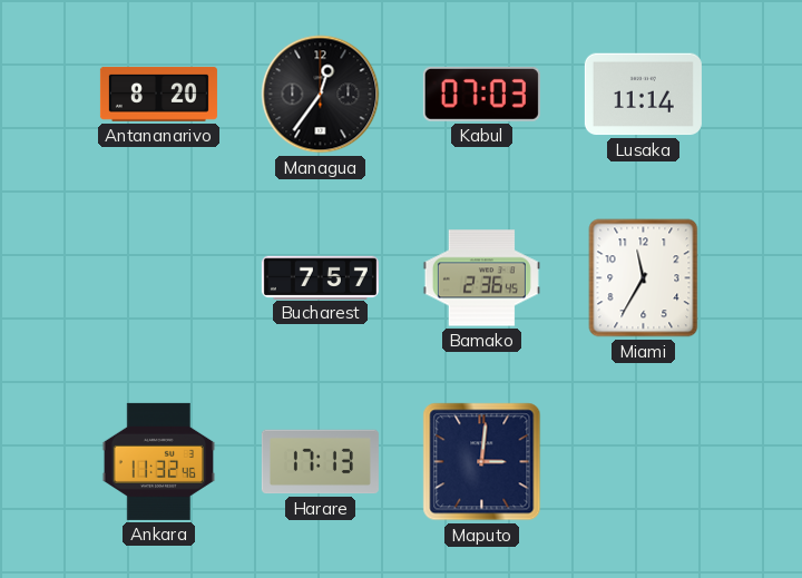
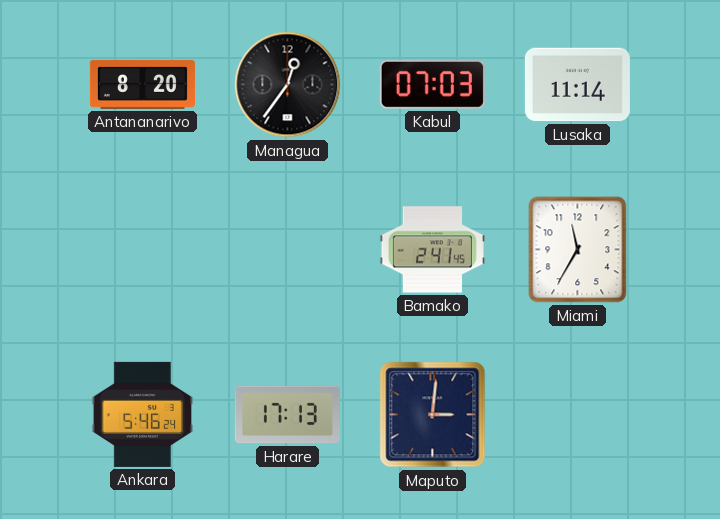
Bucharest: 7:57 -> none
Bamako: 2:36 -> 2:41
Ankara: 11:32 -> 5:46
